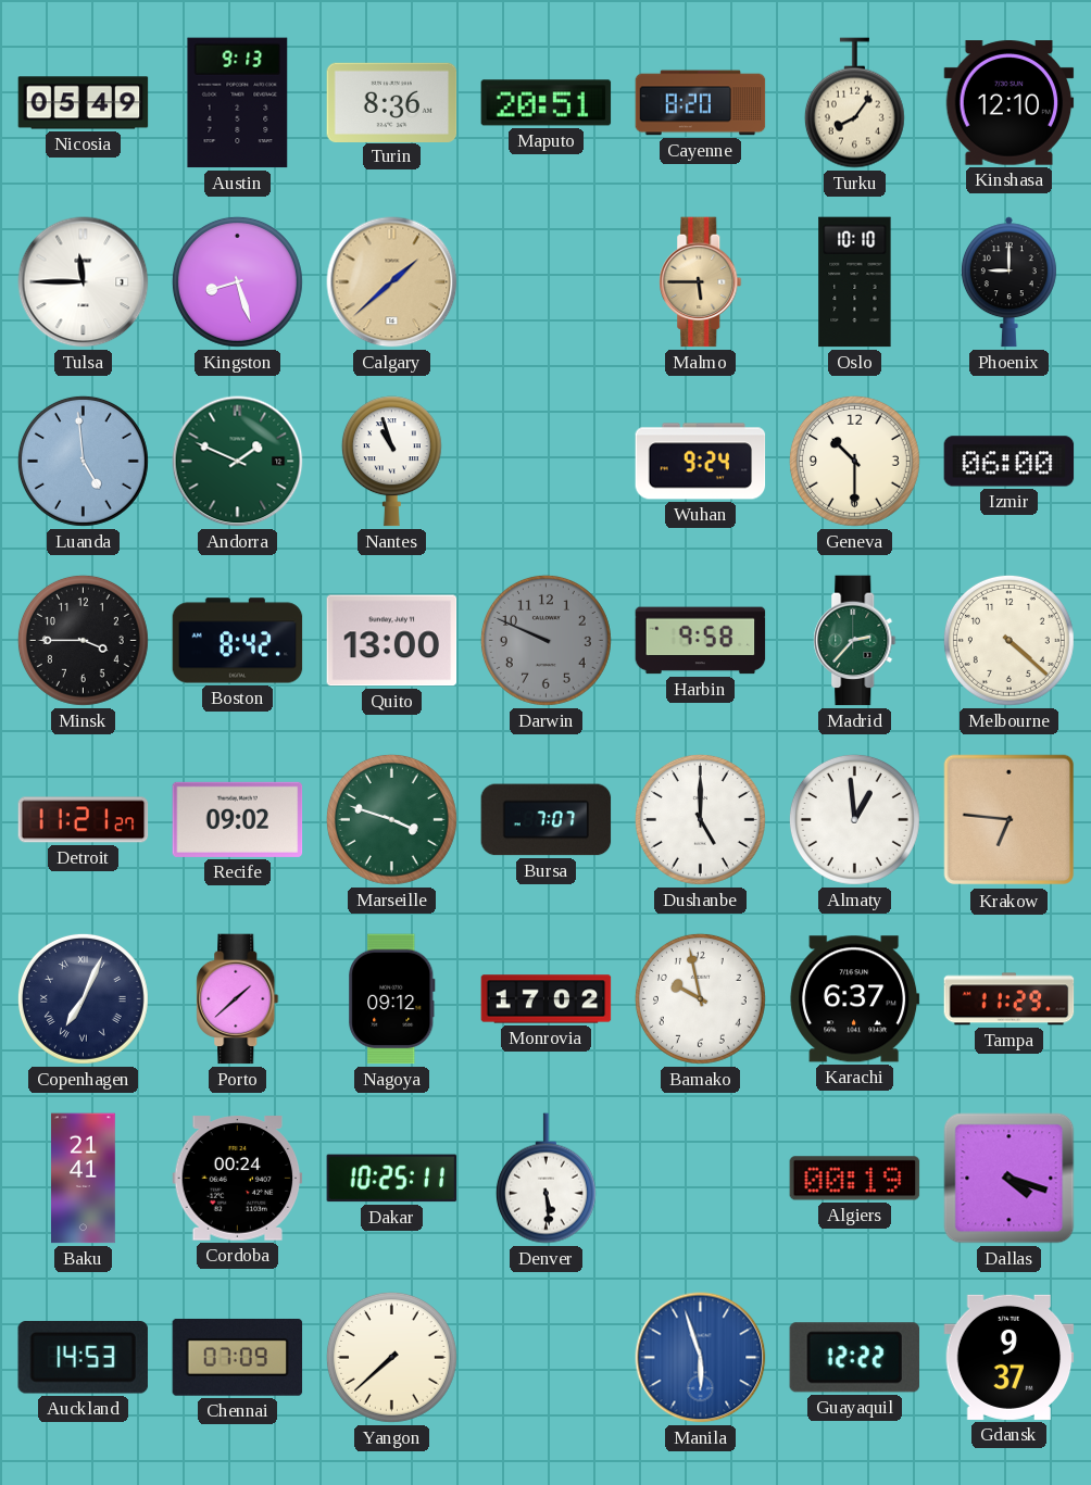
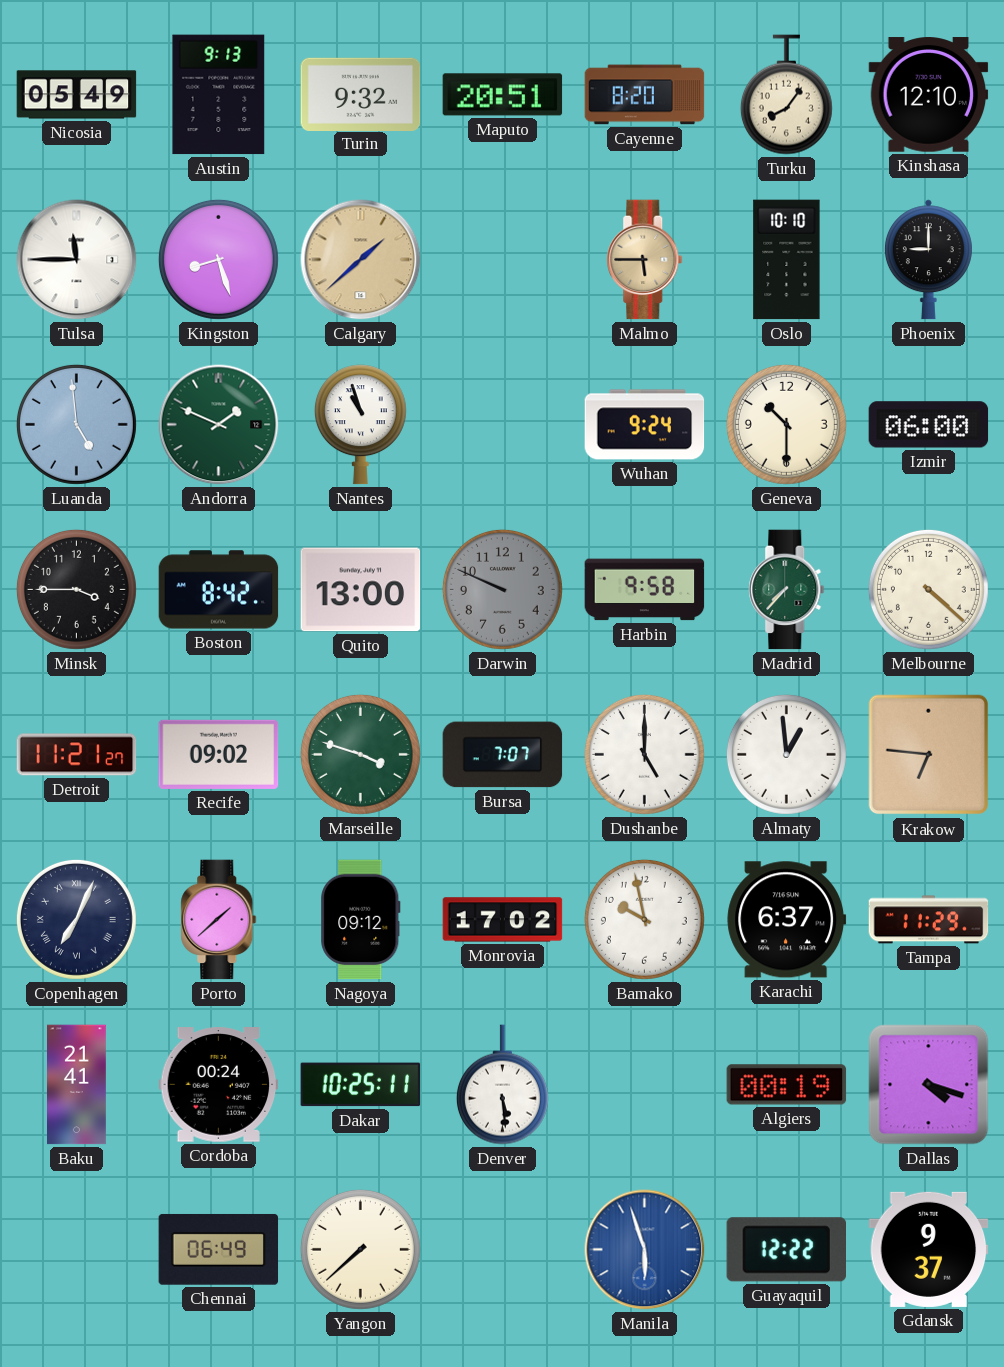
Turin: 8:36 -> 9:32
Madrid: 2:37 -> 7:37
Auckland: 14:53 -> none
Chennai: 07:09 -> 06:49
